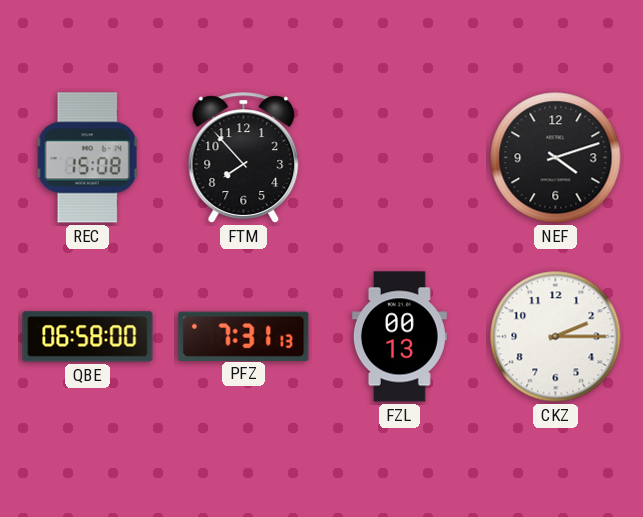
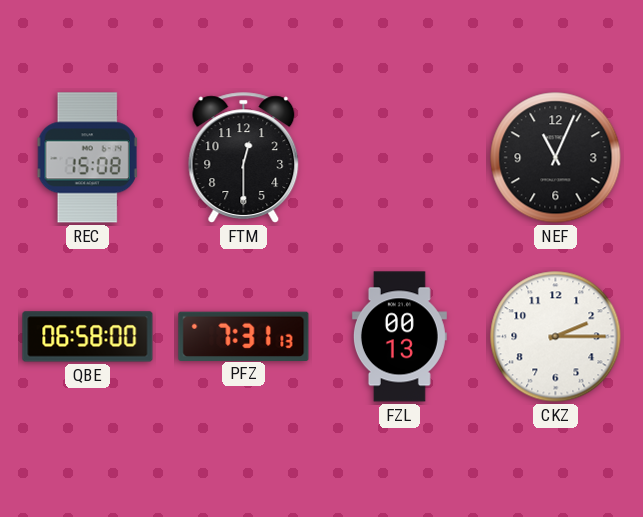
FTM: 7:53 -> 12:30
NEF: 4:12 -> 11:04
